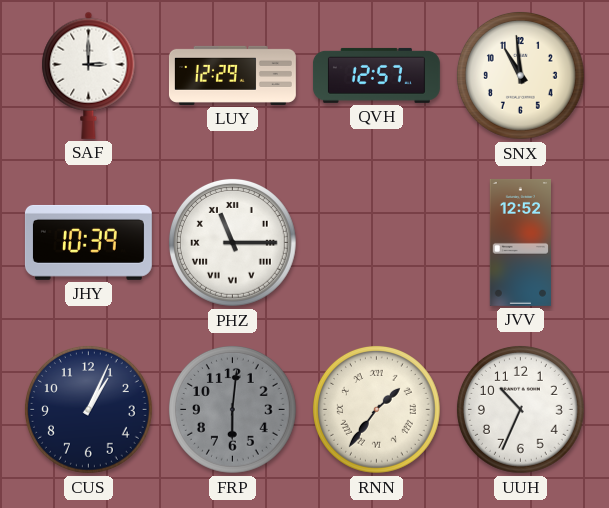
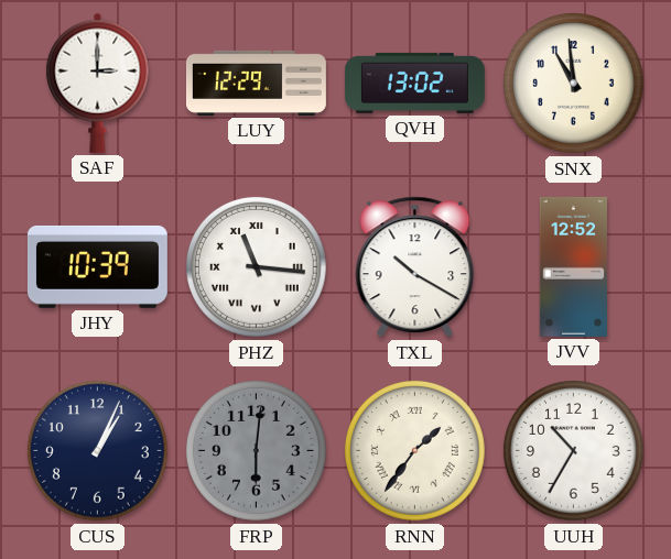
QVH: 12:57 -> 13:02
PHZ: 11:15 -> 11:16
TXL: none -> 10:20
UUH: 10:34 -> 10:35
